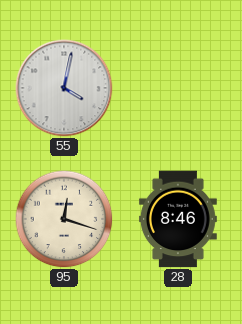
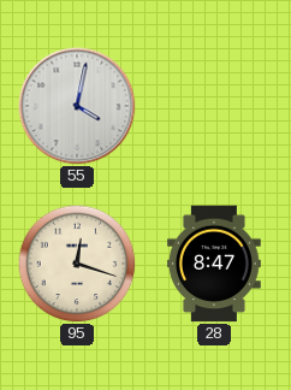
28: 8:46 -> 8:47
